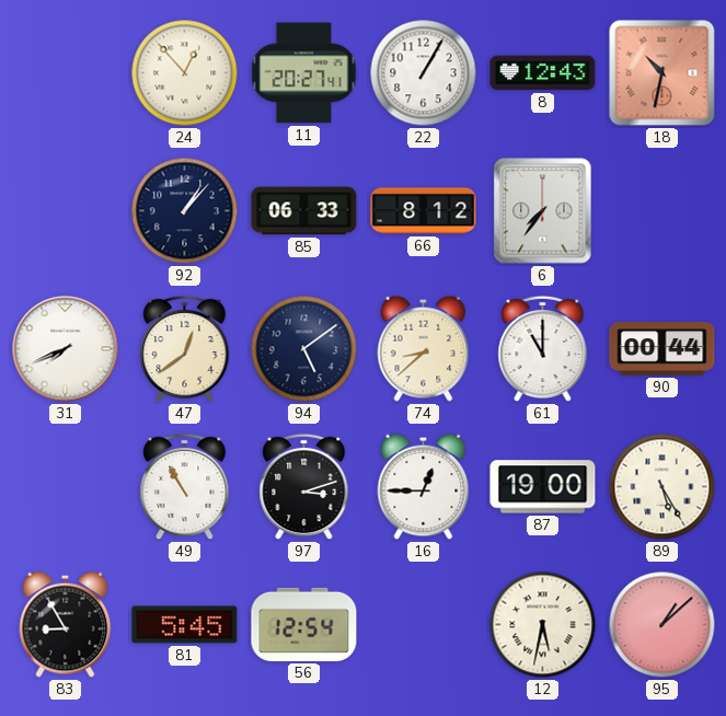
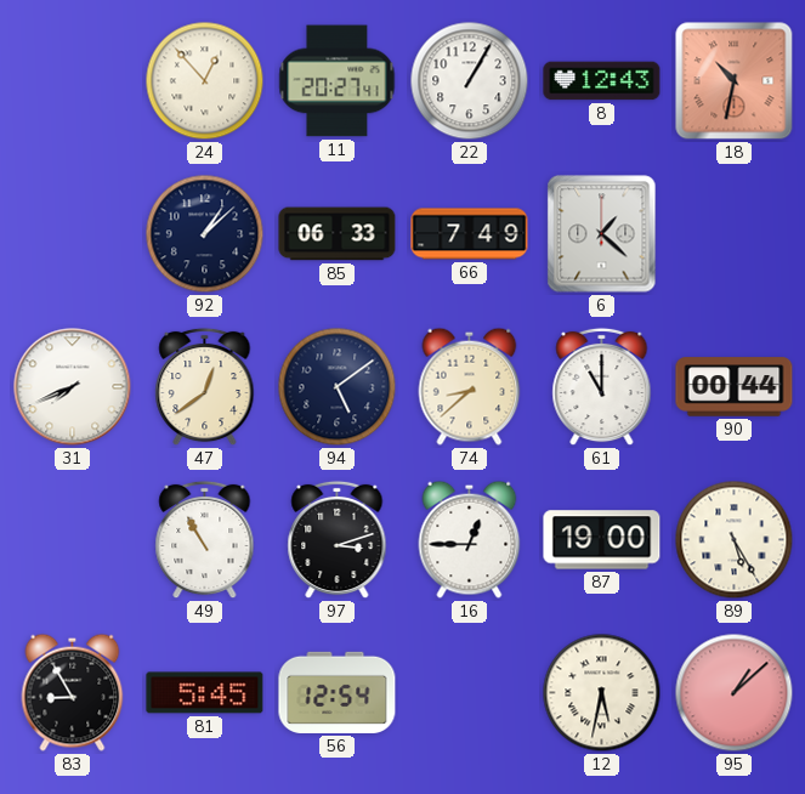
92: 1:07 -> 1:08
66: 8:12 -> 7:49
6: 7:36 -> 1:22
